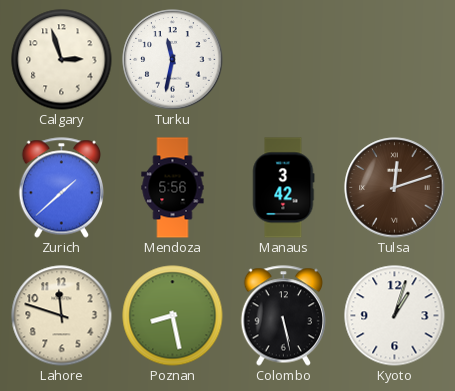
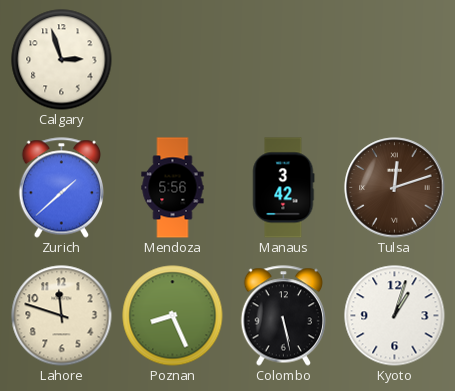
Turku: 11:32 -> none
Poznan: 8:28 -> 8:26
